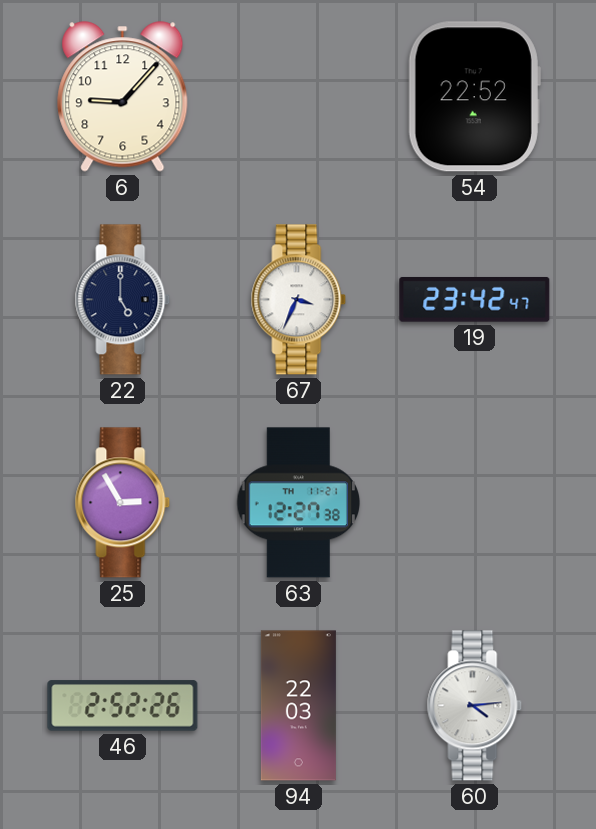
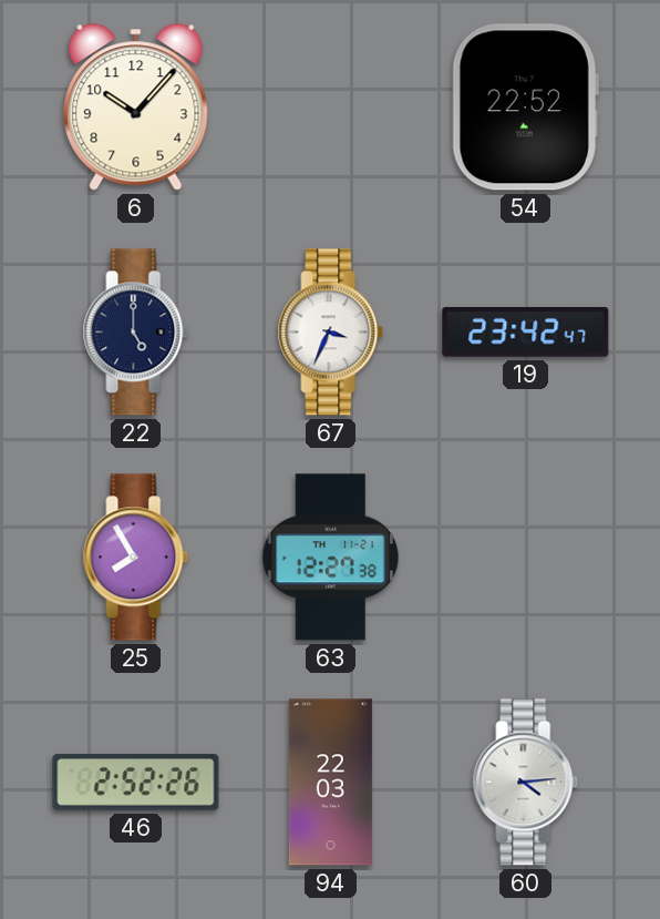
6: 9:07 -> 10:07
25: 2:55 -> 7:55
